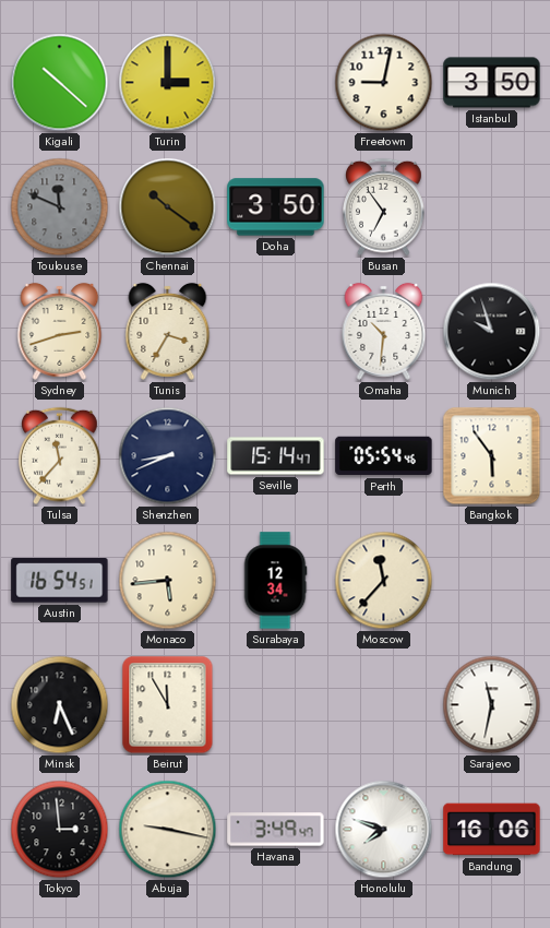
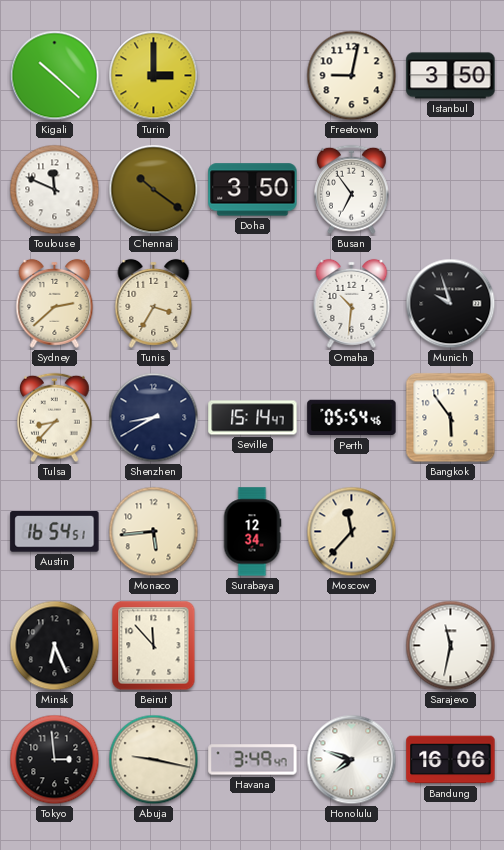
Toulouse dial: grey -> white
Sydney: 2:42 -> 2:38
Tulsa: 11:37 -> 8:37
Shenzhen: 8:41 -> 8:40
Beirut: 11:55 -> 11:53
